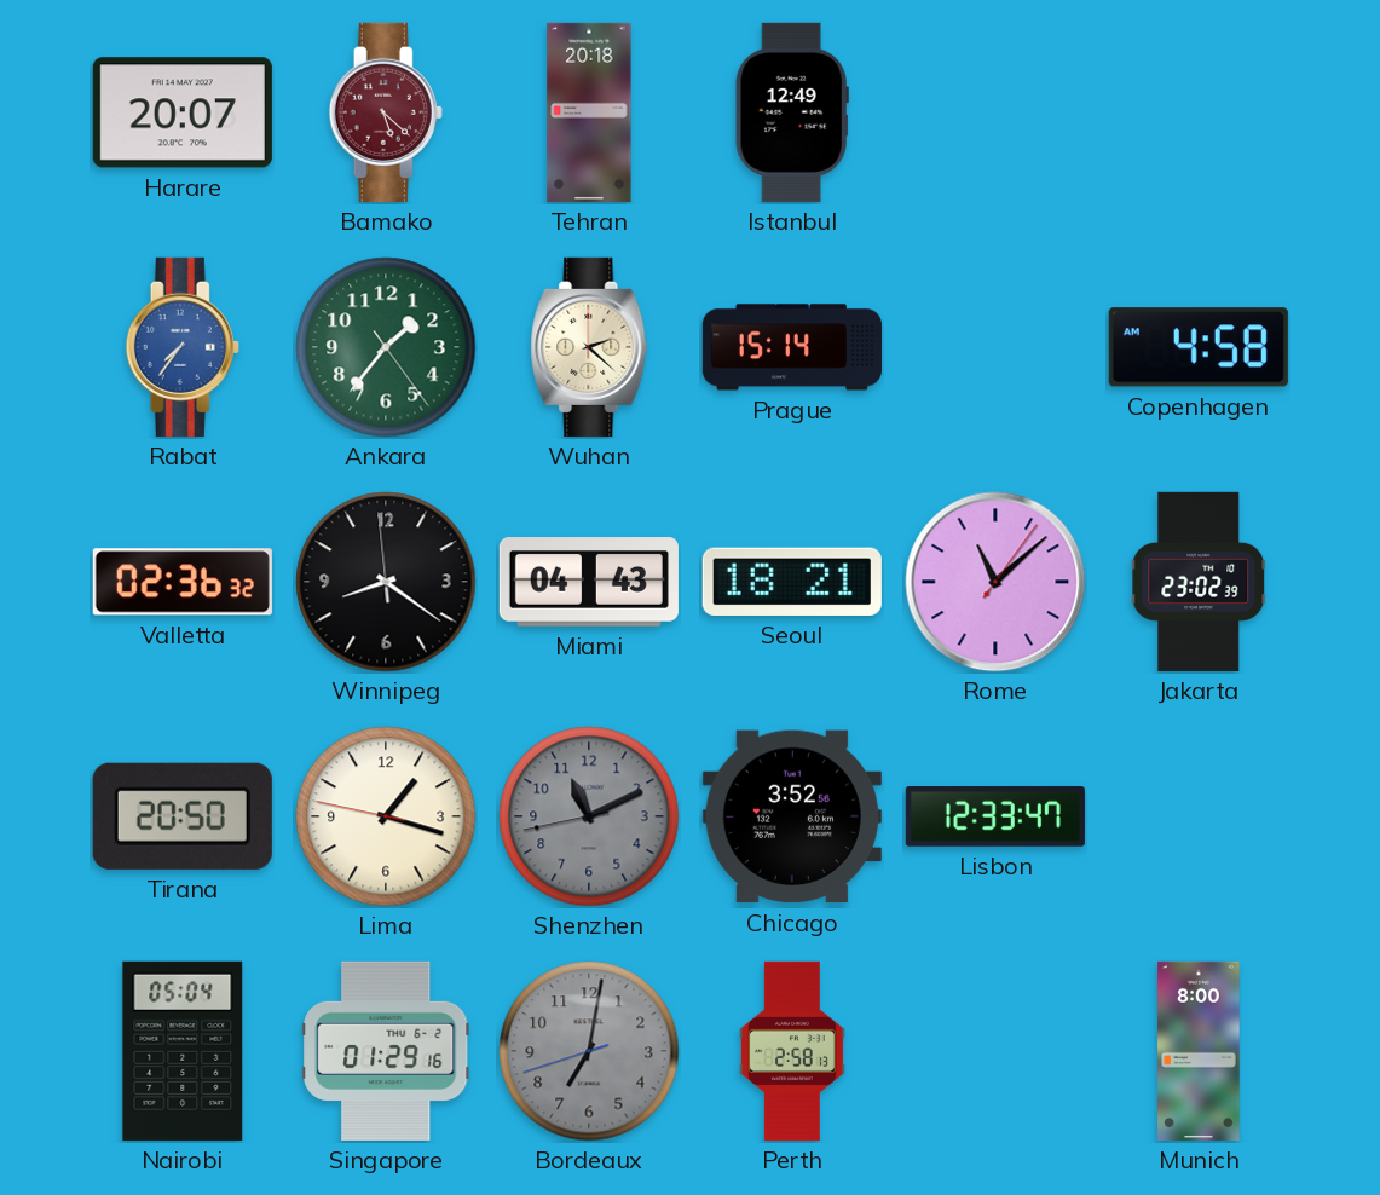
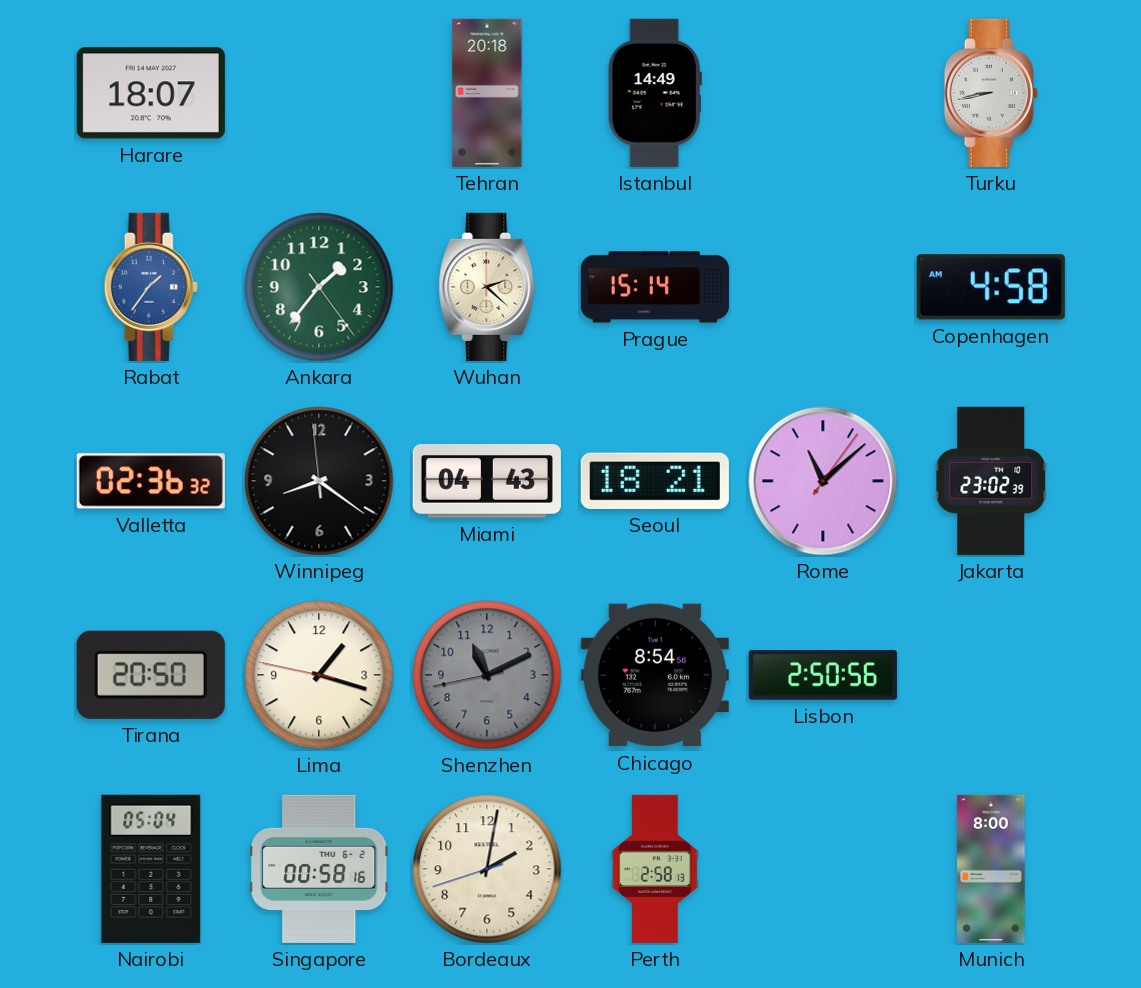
Harare: 20:07 -> 18:07
Bamako: 5:22 -> none
Istanbul: 12:49 -> 14:49
Turku: none -> 8:43
Rabat: 7:36 -> 1:36
Chicago: 3:52 -> 8:54
Lisbon: 12:33 -> 2:50
Singapore: 01:29 -> 00:58
Bordeaux: 7:01 -> 2:01
Bordeaux dial: grey -> cream
